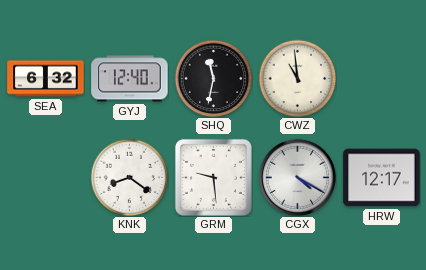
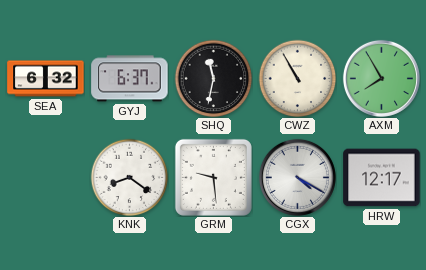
GYJ: 12:40 -> 6:37
CWZ: 10:59 -> 10:55
AXM: none -> 7:55
